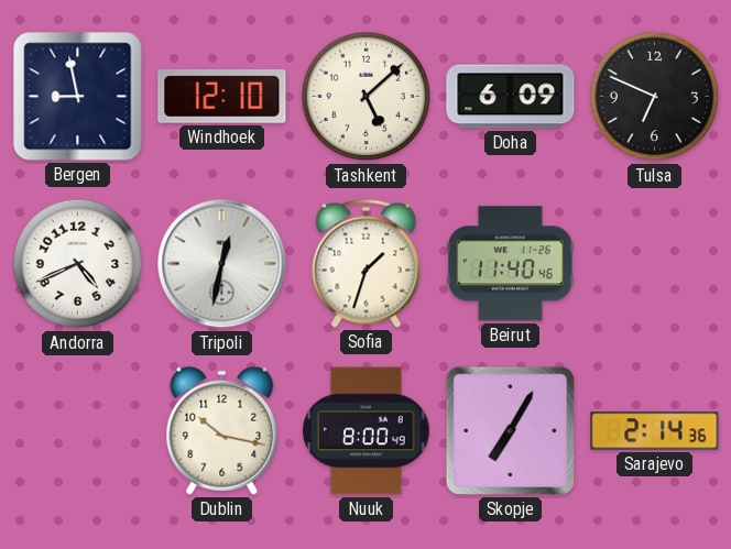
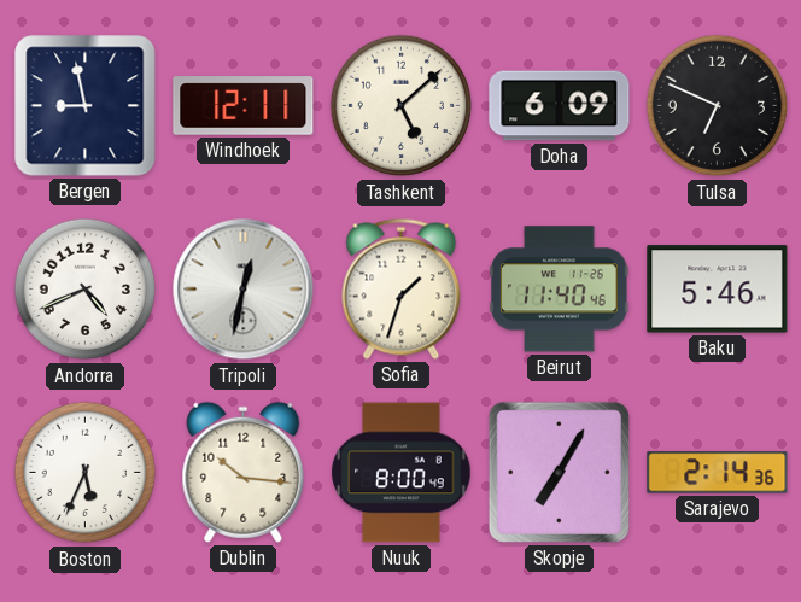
Windhoek: 12:10 -> 12:11
Baku: none -> 5:46
Boston: none -> 5:34
Dublin: 10:17 -> 10:16
